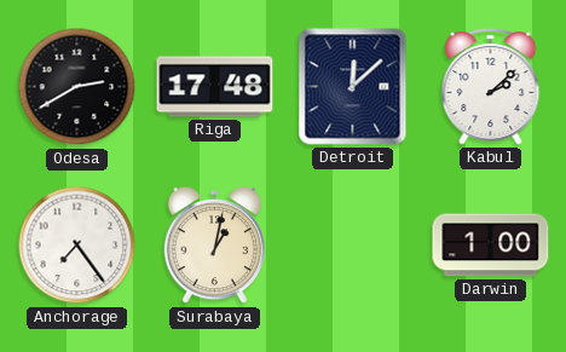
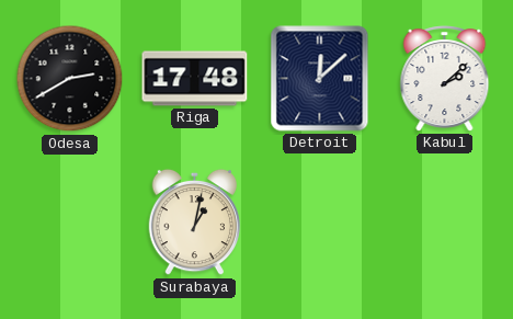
Anchorage: 7:24 -> none
Darwin: 1:00 -> none
